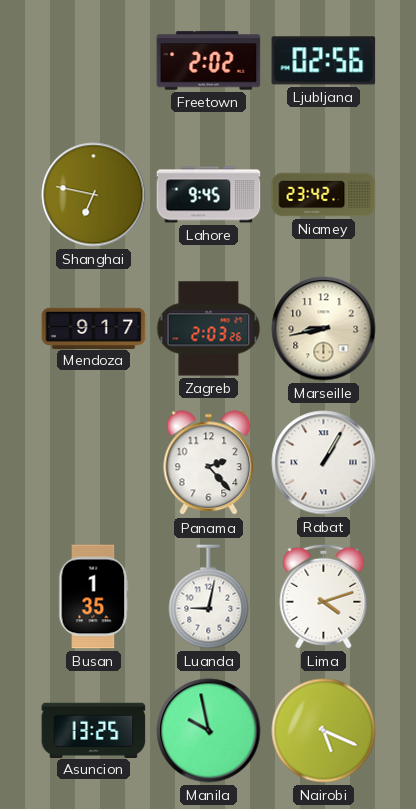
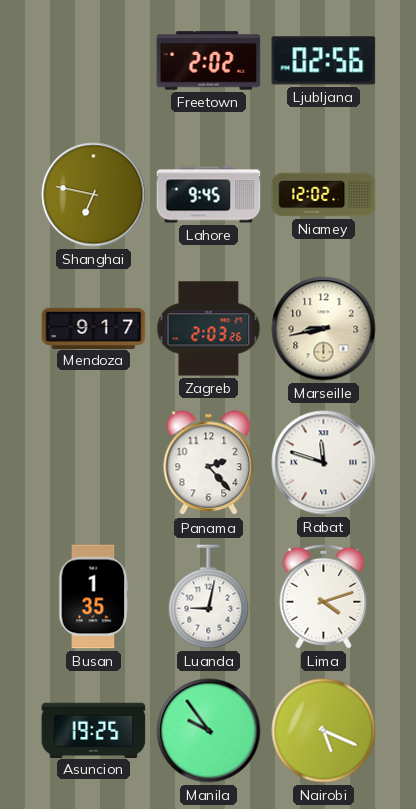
Niamey: 23:42 -> 12:02
Rabat: 1:05 -> 11:48
Asuncion: 13:25 -> 19:25
Manila: 9:58 -> 9:54
